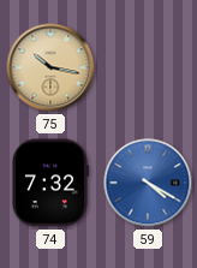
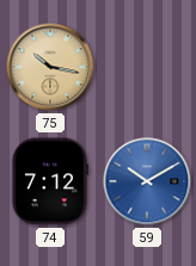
74: 7:32 -> 7:12
59: 4:20 -> 10:10
